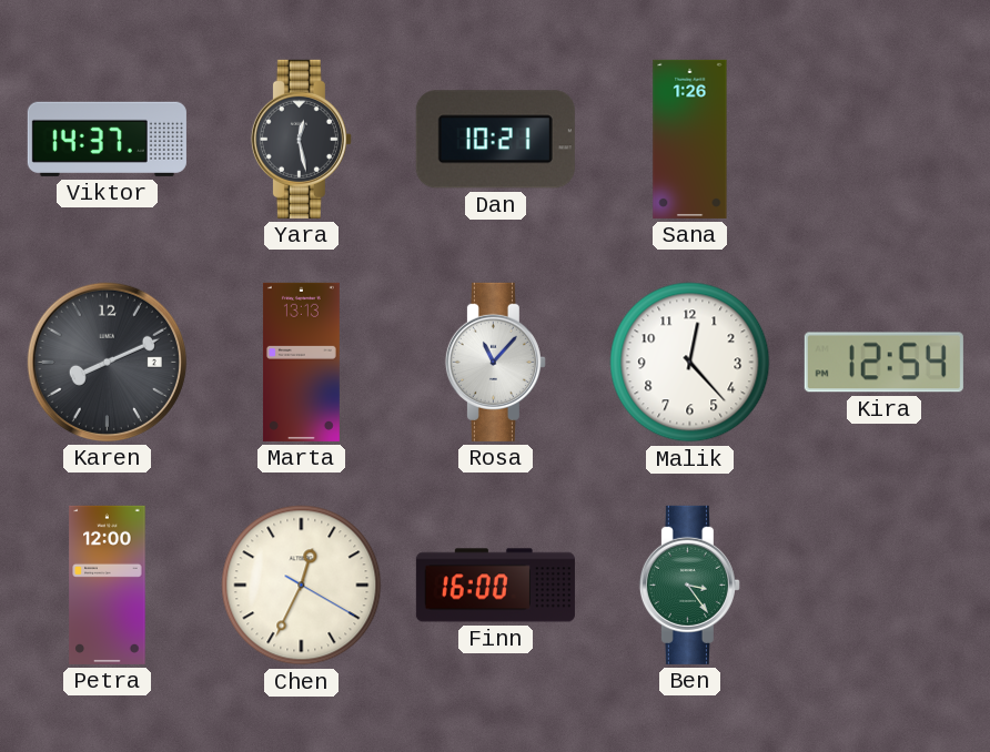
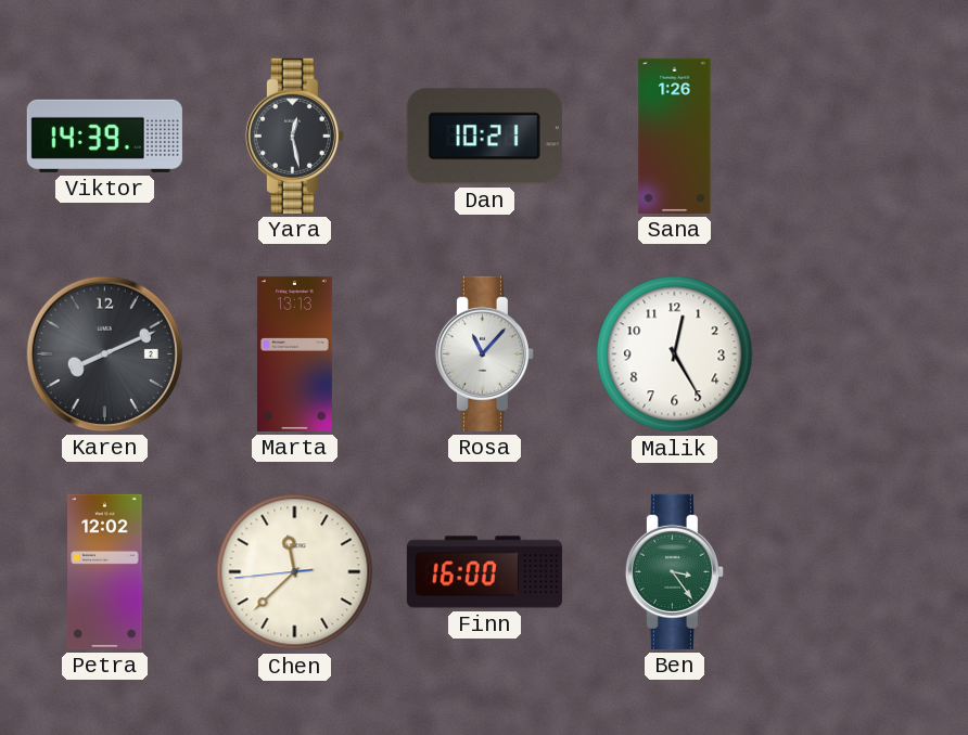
Viktor: 14:37 -> 14:39
Malik: 12:23 -> 12:25
Kira: 12:54 -> none
Petra: 12:00 -> 12:02
Chen: 12:34 -> 11:37
